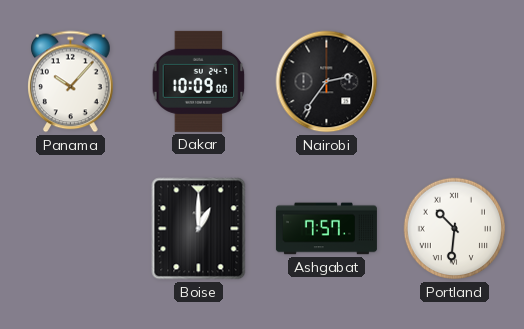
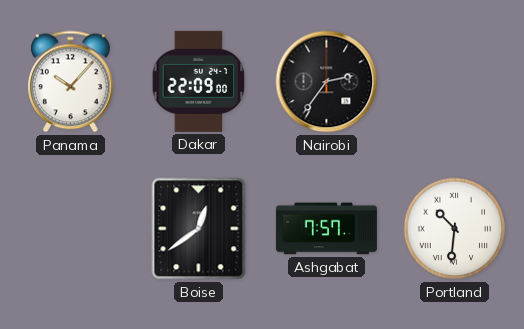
Dakar: 10:09 -> 22:09
Boise: 1:00 -> 12:39
